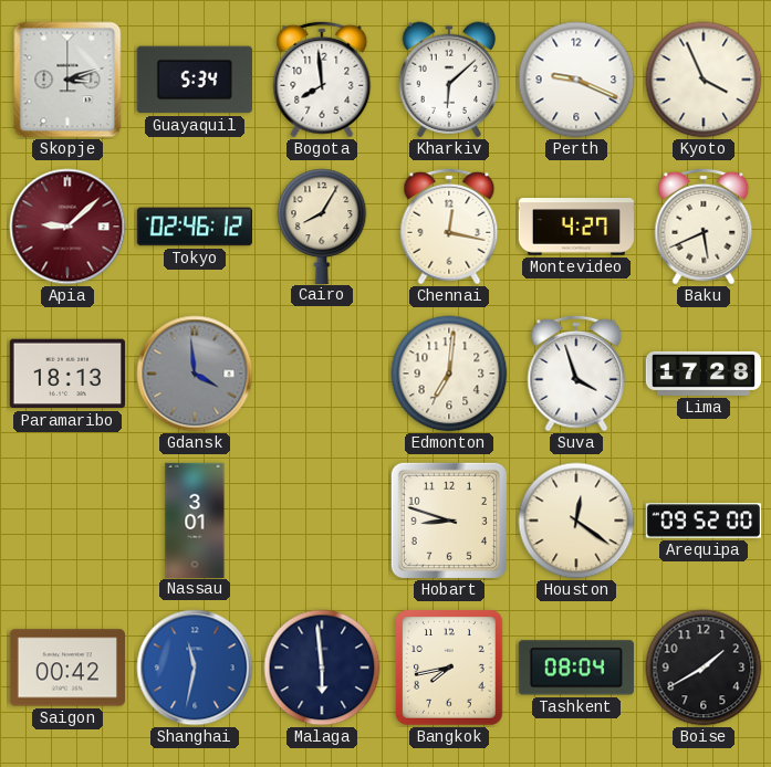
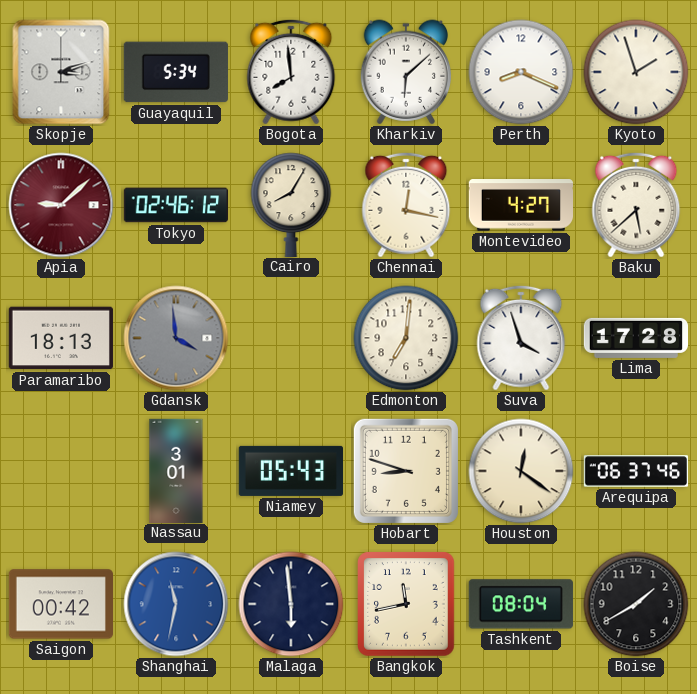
Perth: 9:19 -> 8:19
Kyoto: 3:56 -> 1:57
Baku: 5:41 -> 5:38
Niamey: none -> 05:43
Arequipa: 09:52 -> 06:37
Bangkok: 7:43 -> 11:43
